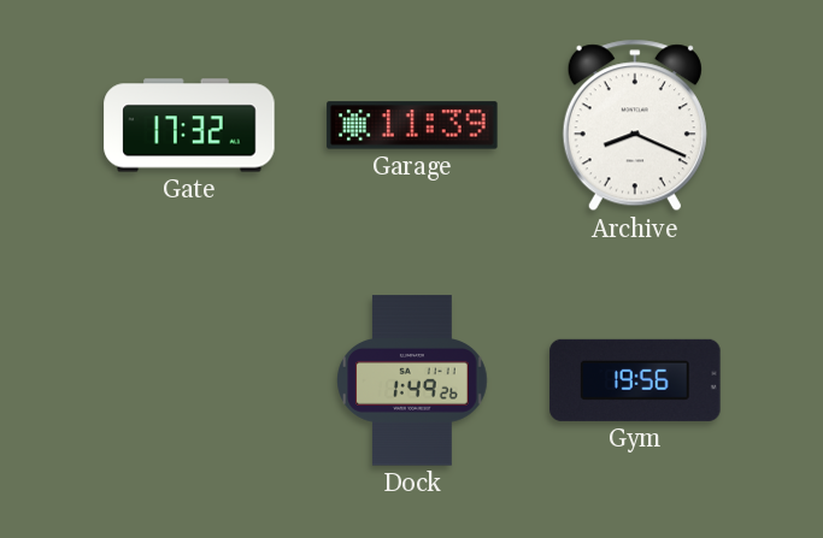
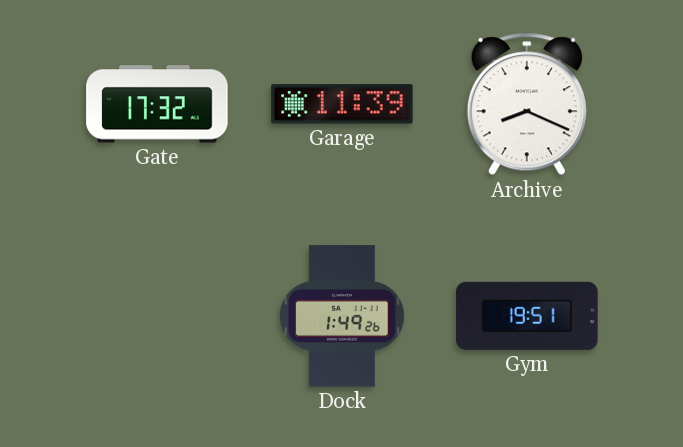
Gym: 19:56 -> 19:51
